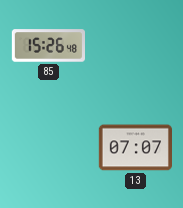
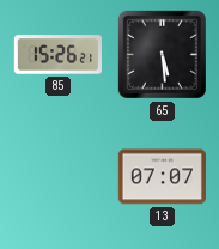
85: 15:26:48 -> 15:26:21
65: none -> 5:29
